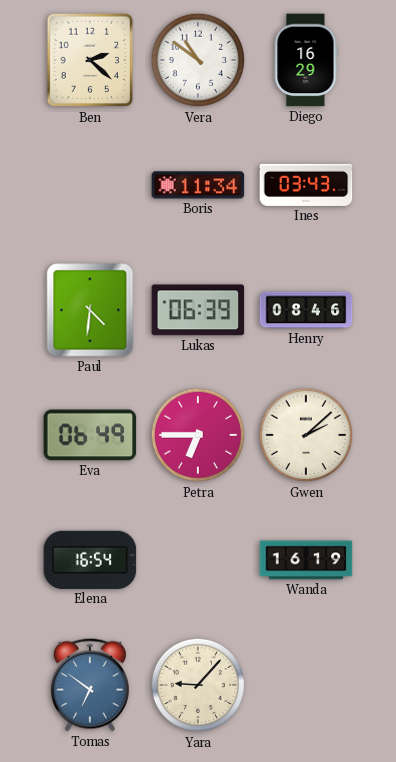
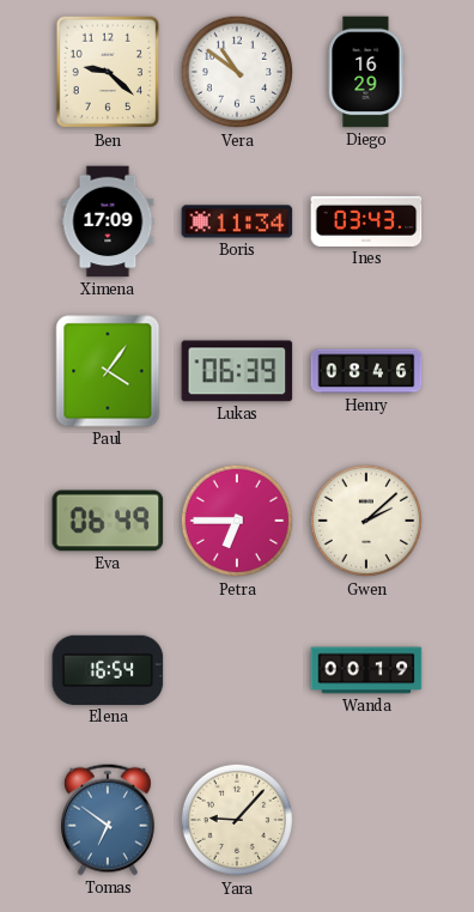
Ben: 2:22 -> 9:22
Ximena: none -> 17:09
Paul: 4:31 -> 4:06
Wanda: 16:19 -> 00:19
